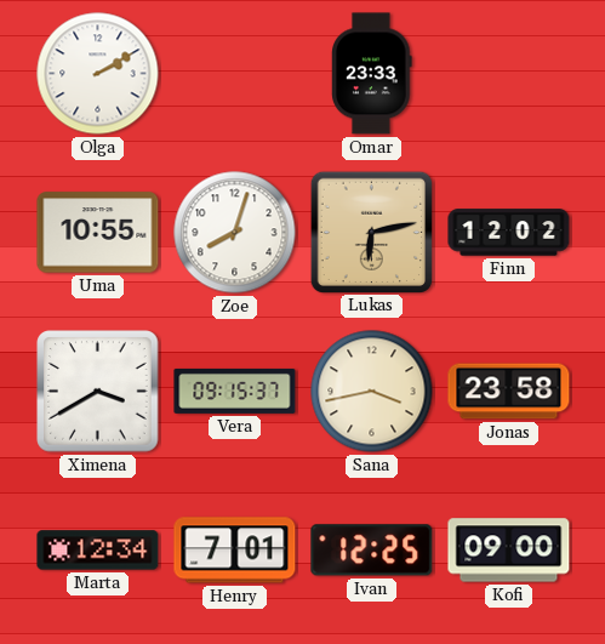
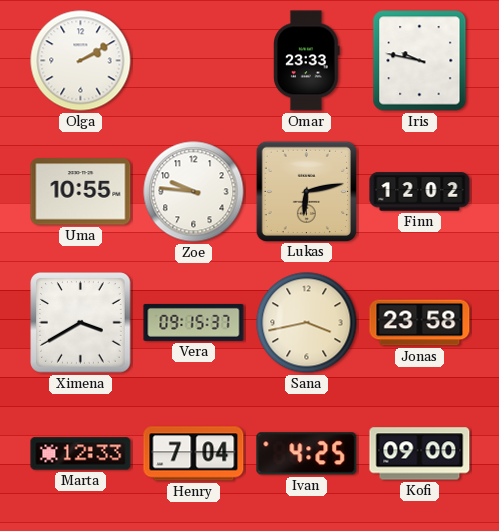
Iris: none -> 9:47
Zoe: 8:03 -> 9:46
Marta: 12:34 -> 12:33
Henry: 7:01 -> 7:04
Ivan: 12:25 -> 4:25
